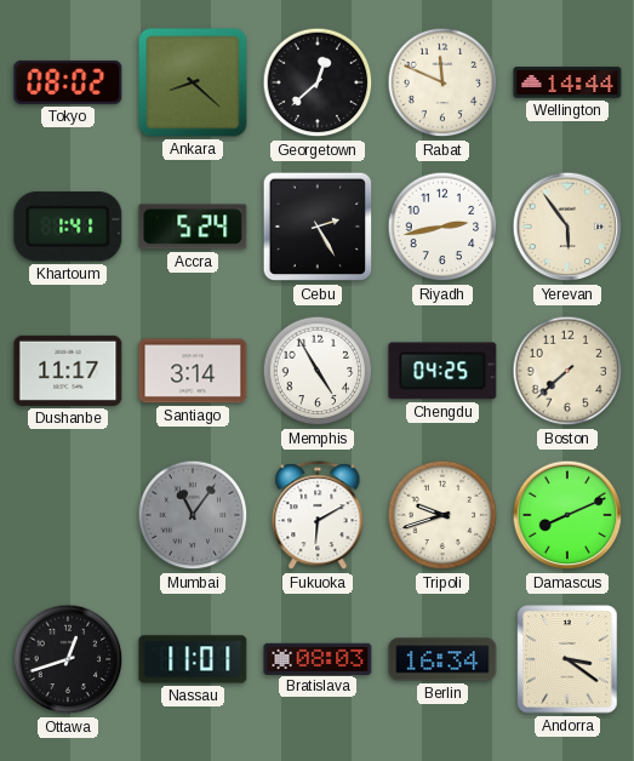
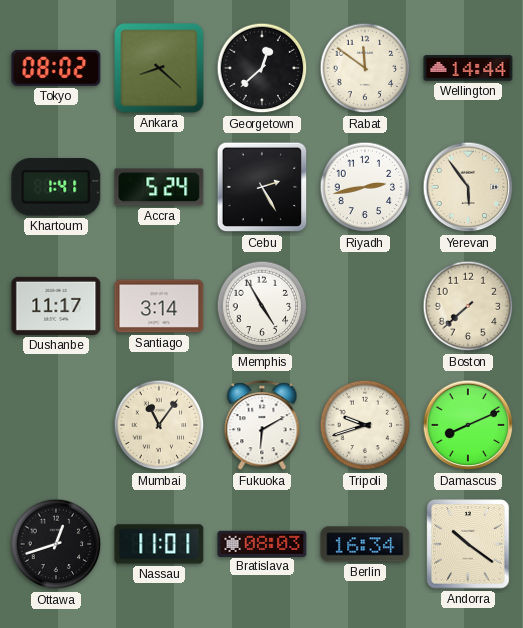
Rabat: 11:49 -> 11:51
Chengdu: 04:25 -> none
Mumbai dial: grey -> cream
Andorra: 3:21 -> 10:21
